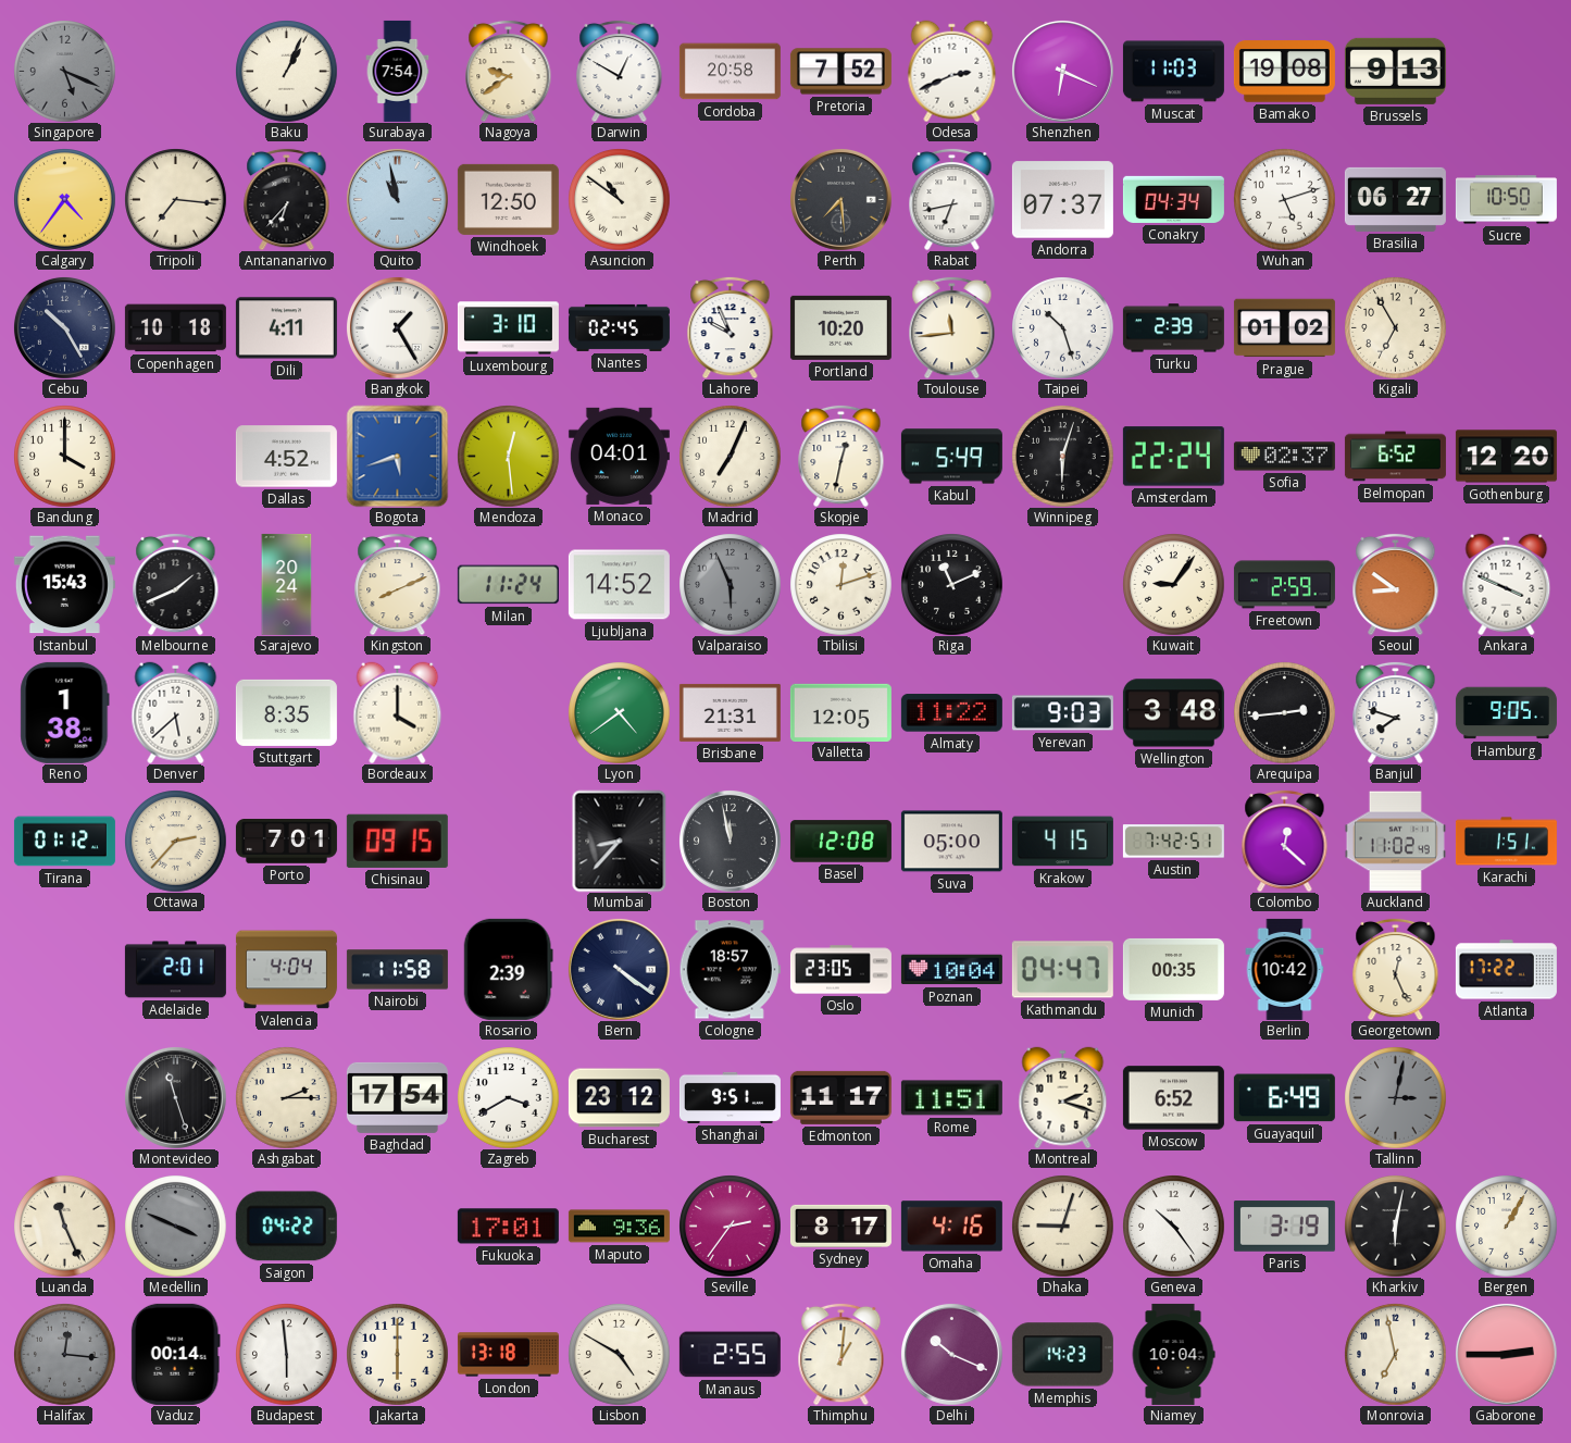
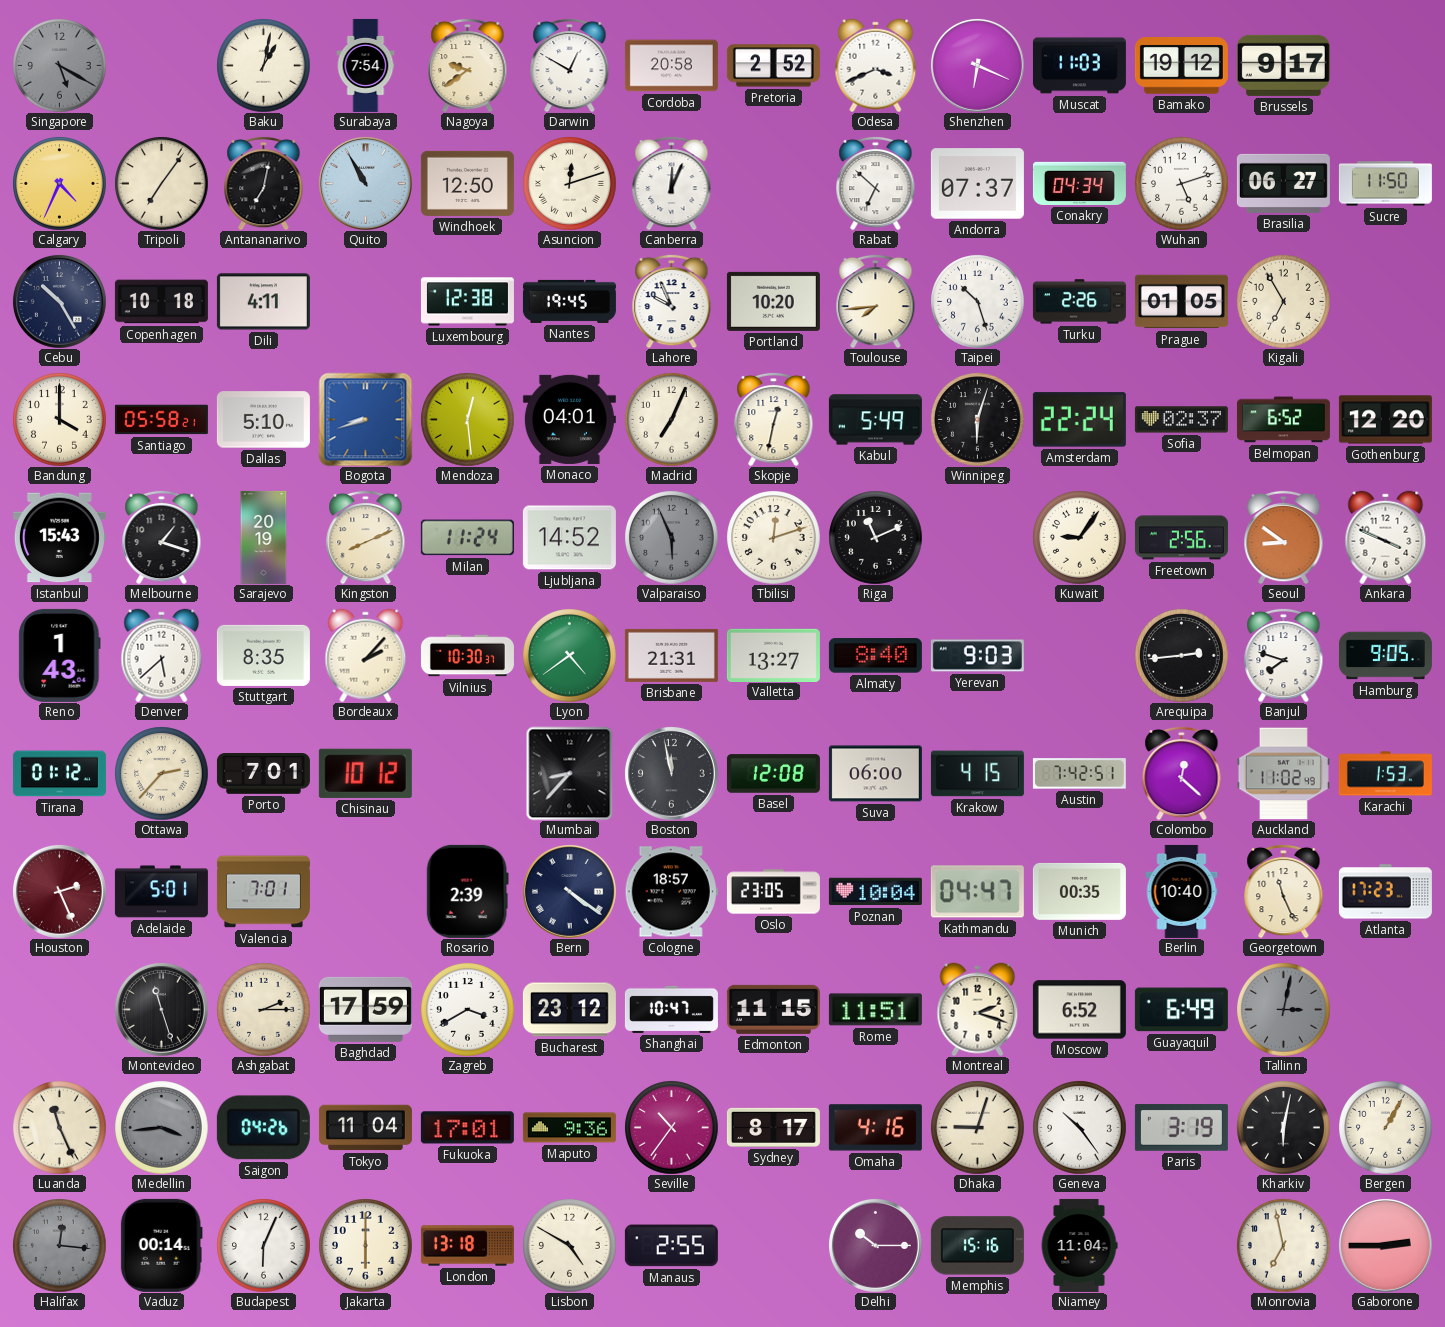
Singapore: 5:19 -> 5:20
Baku: 1:04 -> 1:02
Pretoria: 7:52 -> 2:52
Odesa: 2:41 -> 3:41
Bamako: 19:08 -> 19:12
Brussels: 9:13 -> 9:17
Calgary: 4:36 -> 4:34
Tripoli: 7:16 -> 7:06
Antananarivo: 6:37 -> 7:02
Quito: 10:58 -> 10:55
Asuncion: 10:51 -> 12:12
Canberra: none -> 12:04
Perth: 7:29 -> none
Rabat: 6:43 -> 6:52
Sucre: 10:50 -> 11:50
Bangkok: 1:25 -> none
Luxembourg: 3:10 -> 12:38
Nantes: 02:45 -> 19:45
Toulouse: 11:44 -> 7:44
Turku: 2:39 -> 2:26
Prague: 01:02 -> 01:05
Santiago: none -> 05:58
Dallas: 4:52 -> 5:10
Bogota: 5:42 -> 8:42
Melbourne: 1:41 -> 1:18
Sarajevo: 20:24 -> 20:19
Freetown: 2:59 -> 2:56
Reno: 1:38 -> 1:43
Bordeaux: 4:00 -> 2:07
Vilnius: none -> 10:30
Valletta: 12:05 -> 13:27
Almaty: 11:22 -> 8:40
Wellington: 3:48 -> none
Chisinau: 09:15 -> 10:12
Suva: 05:00 -> 06:00
Karachi: 1:51 -> 1:53
Houston: none -> 2:26
Adelaide: 2:01 -> 5:01
Valencia: 4:04 -> 7:01
Nairobi: 11:58 -> none
Berlin: 10:42 -> 10:40
Georgetown: 12:26 -> 11:26
Atlanta: 17:22 -> 17:23
Baghdad: 17:54 -> 17:59
Shanghai: 9:51 -> 10:47
Edmonton: 11:17 -> 11:15
Medellin: 3:49 -> 3:44
Saigon: 04:22 -> 04:26
Tokyo: none -> 11:04
Seville: 2:36 -> 10:36
Budapest: 5:59 -> 6:04
Thimphu: 1:01 -> none
Delhi: 10:19 -> 10:15
Memphis: 14:23 -> 15:16
Niamey: 10:04 -> 11:04
